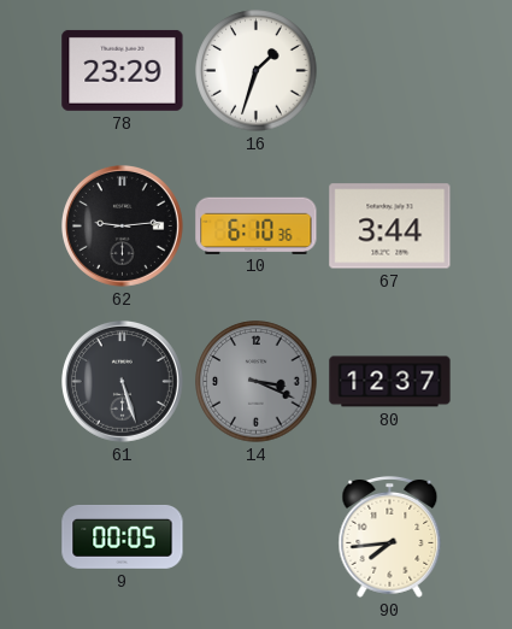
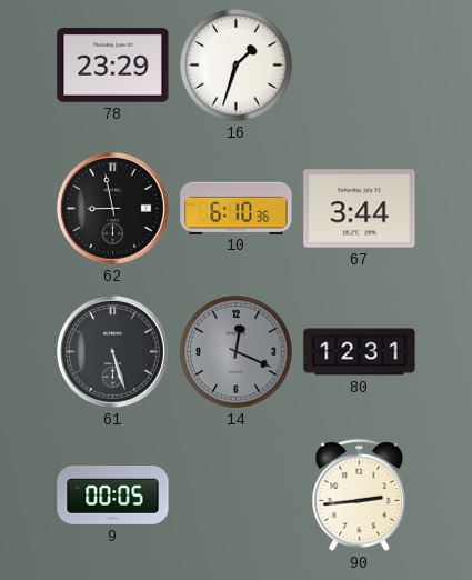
62: 9:14 -> 8:58
14: 3:19 -> 12:19
80: 12:37 -> 12:31
90: 7:44 -> 2:44
